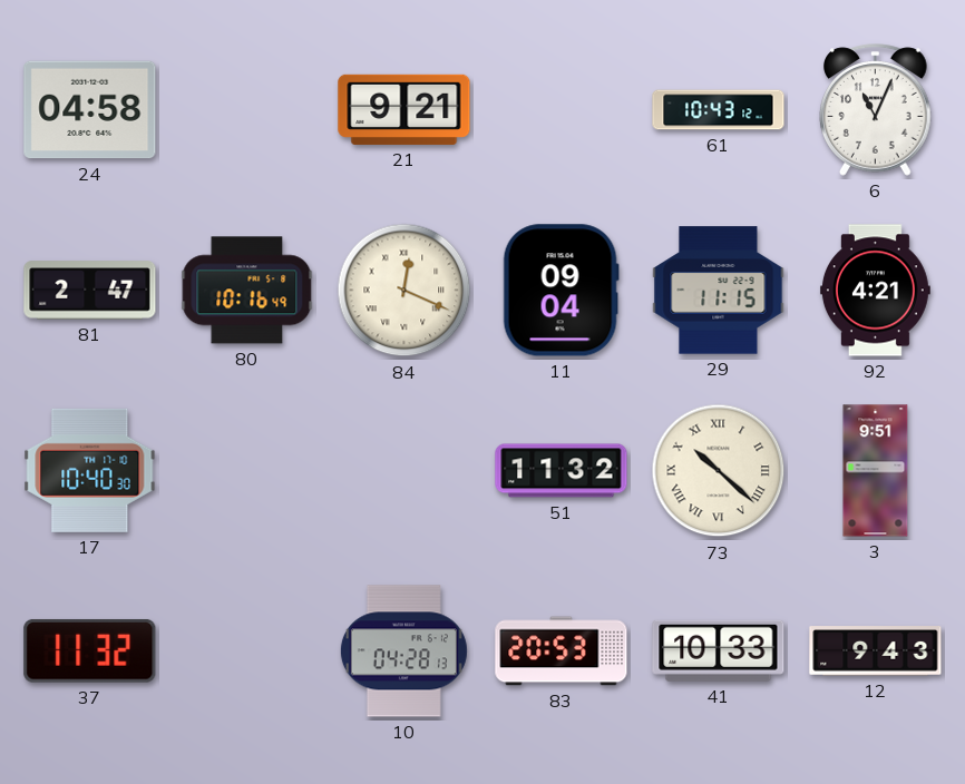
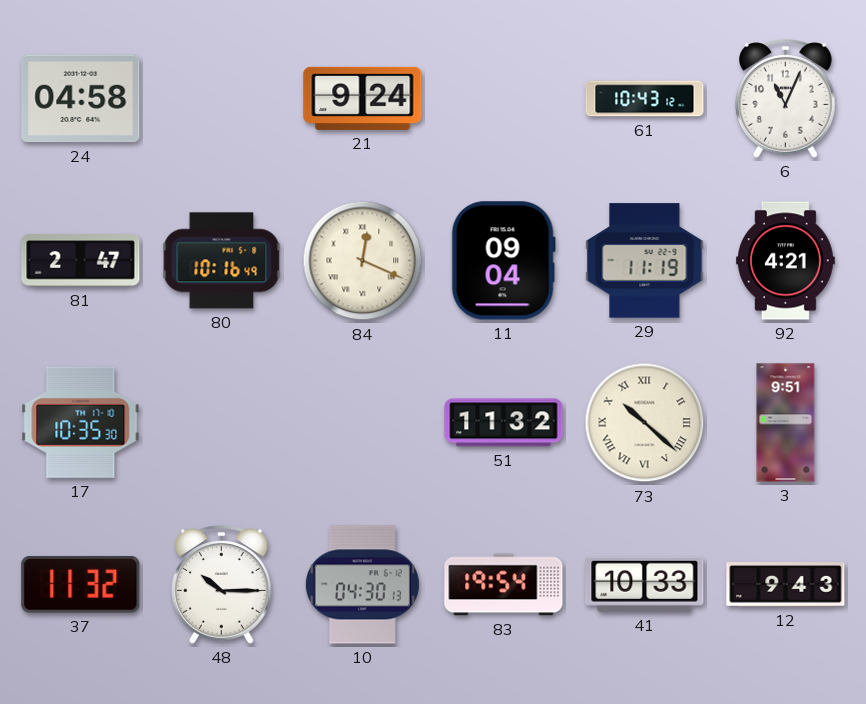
21: 9:21 -> 9:24
29: 11:15 -> 11:19
17: 10:40 -> 10:35
48: none -> 10:15
10: 04:28 -> 04:30
83: 20:53 -> 19:54
